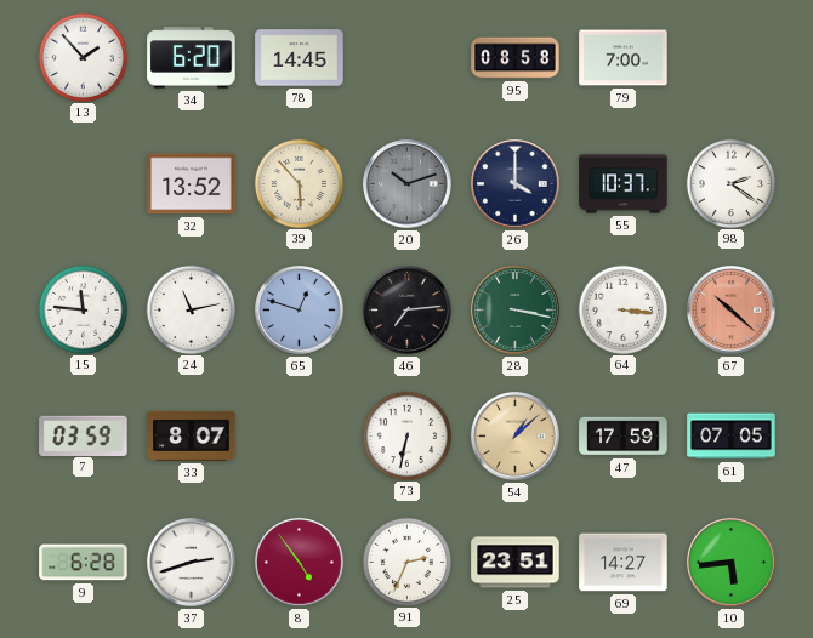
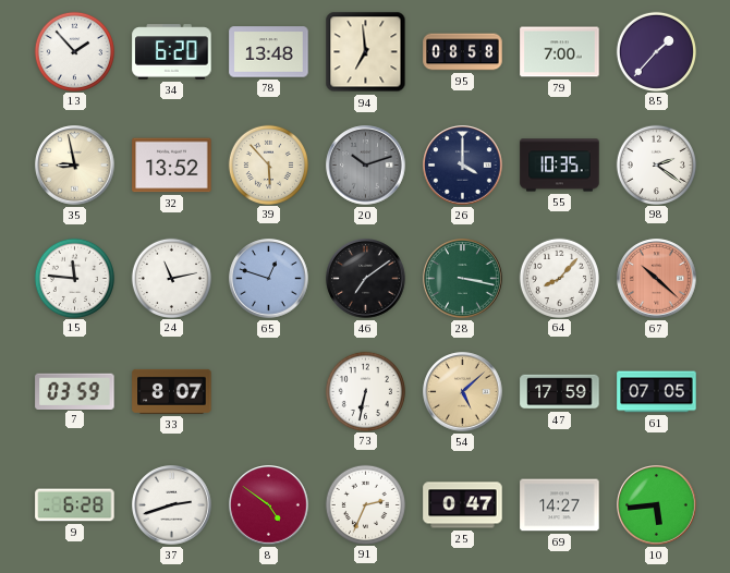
78: 14:45 -> 13:48
94: none -> 6:59
85: none -> 1:37
35: none -> 8:58
55: 10:37 -> 10:35
46: 7:14 -> 7:09
64: 3:16 -> 8:07
54: 1:08 -> 5:08
8: 4:54 -> 4:51
25: 23:51 -> 0:47
